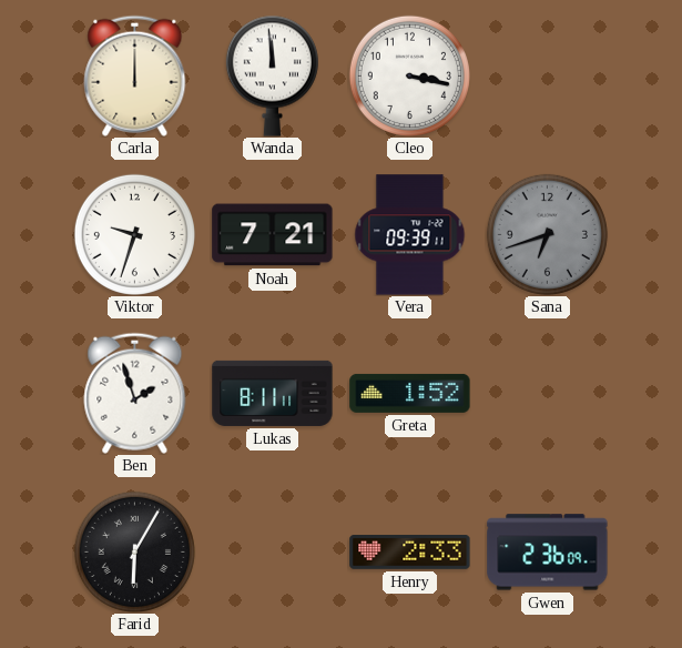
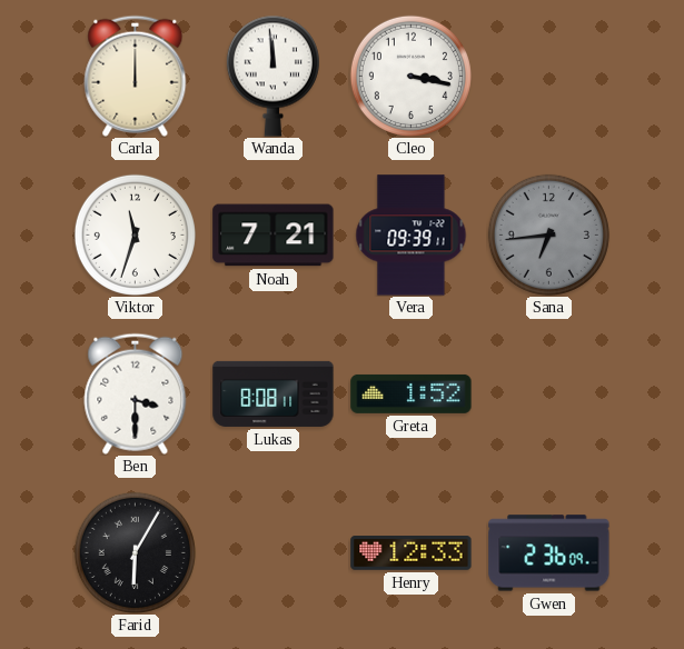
Viktor: 9:33 -> 11:33
Sana: 6:42 -> 6:44
Ben: 1:57 -> 3:30
Lukas: 8:11 -> 8:08
Henry: 2:33 -> 12:33
